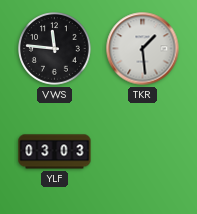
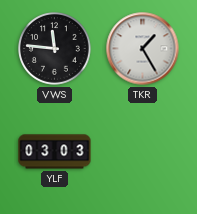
TKR: 1:29 -> 1:25
